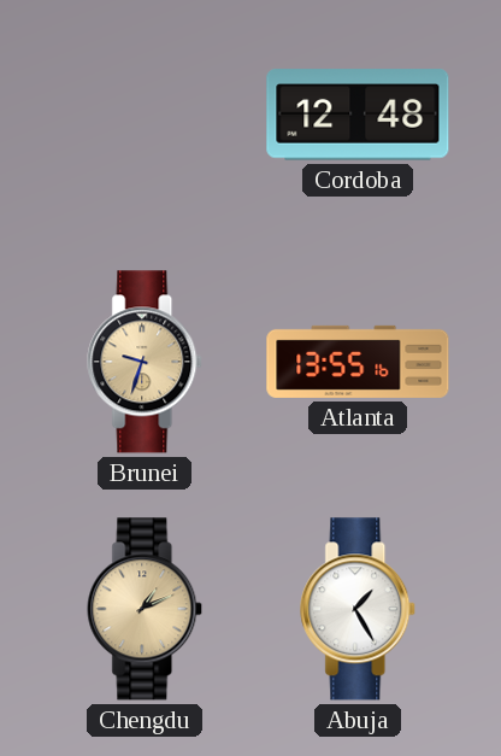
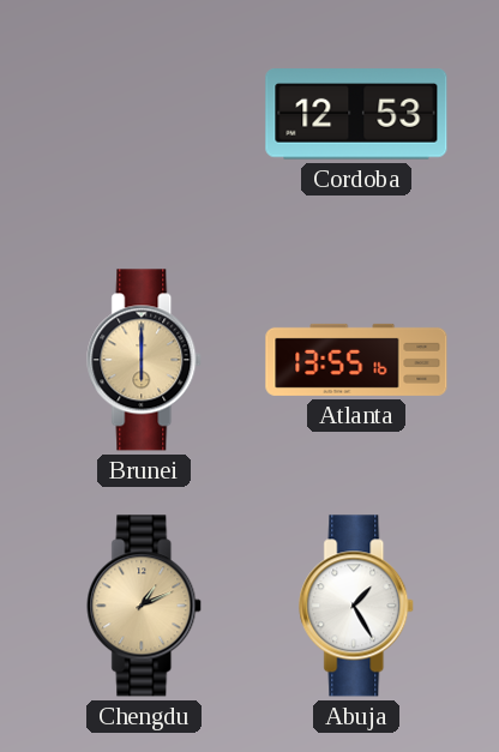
Cordoba: 12:48 -> 12:53
Brunei: 9:33 -> 6:00
